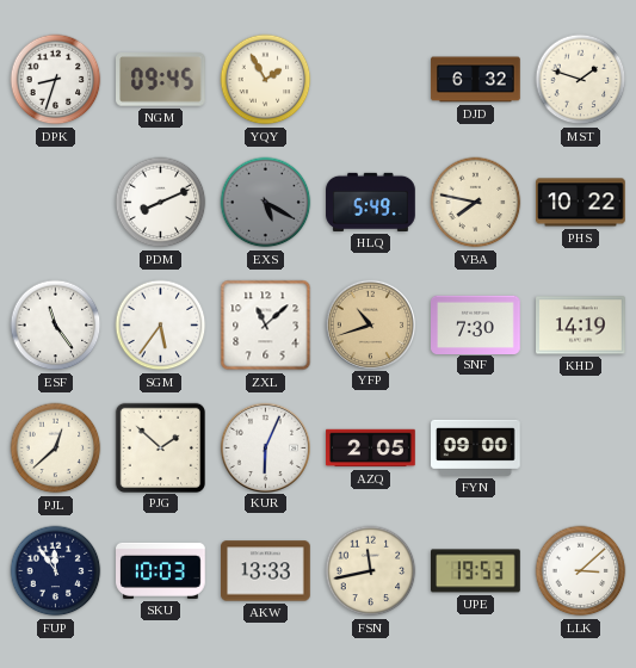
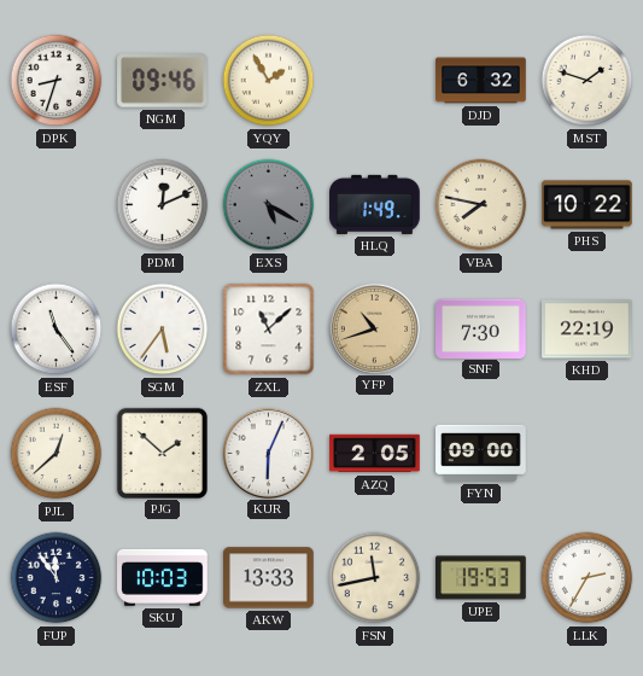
NGM: 09:45 -> 09:46
PDM: 8:11 -> 12:11
HLQ: 5:49 -> 1:49
KHD: 14:19 -> 22:19
LLK: 3:08 -> 2:35
